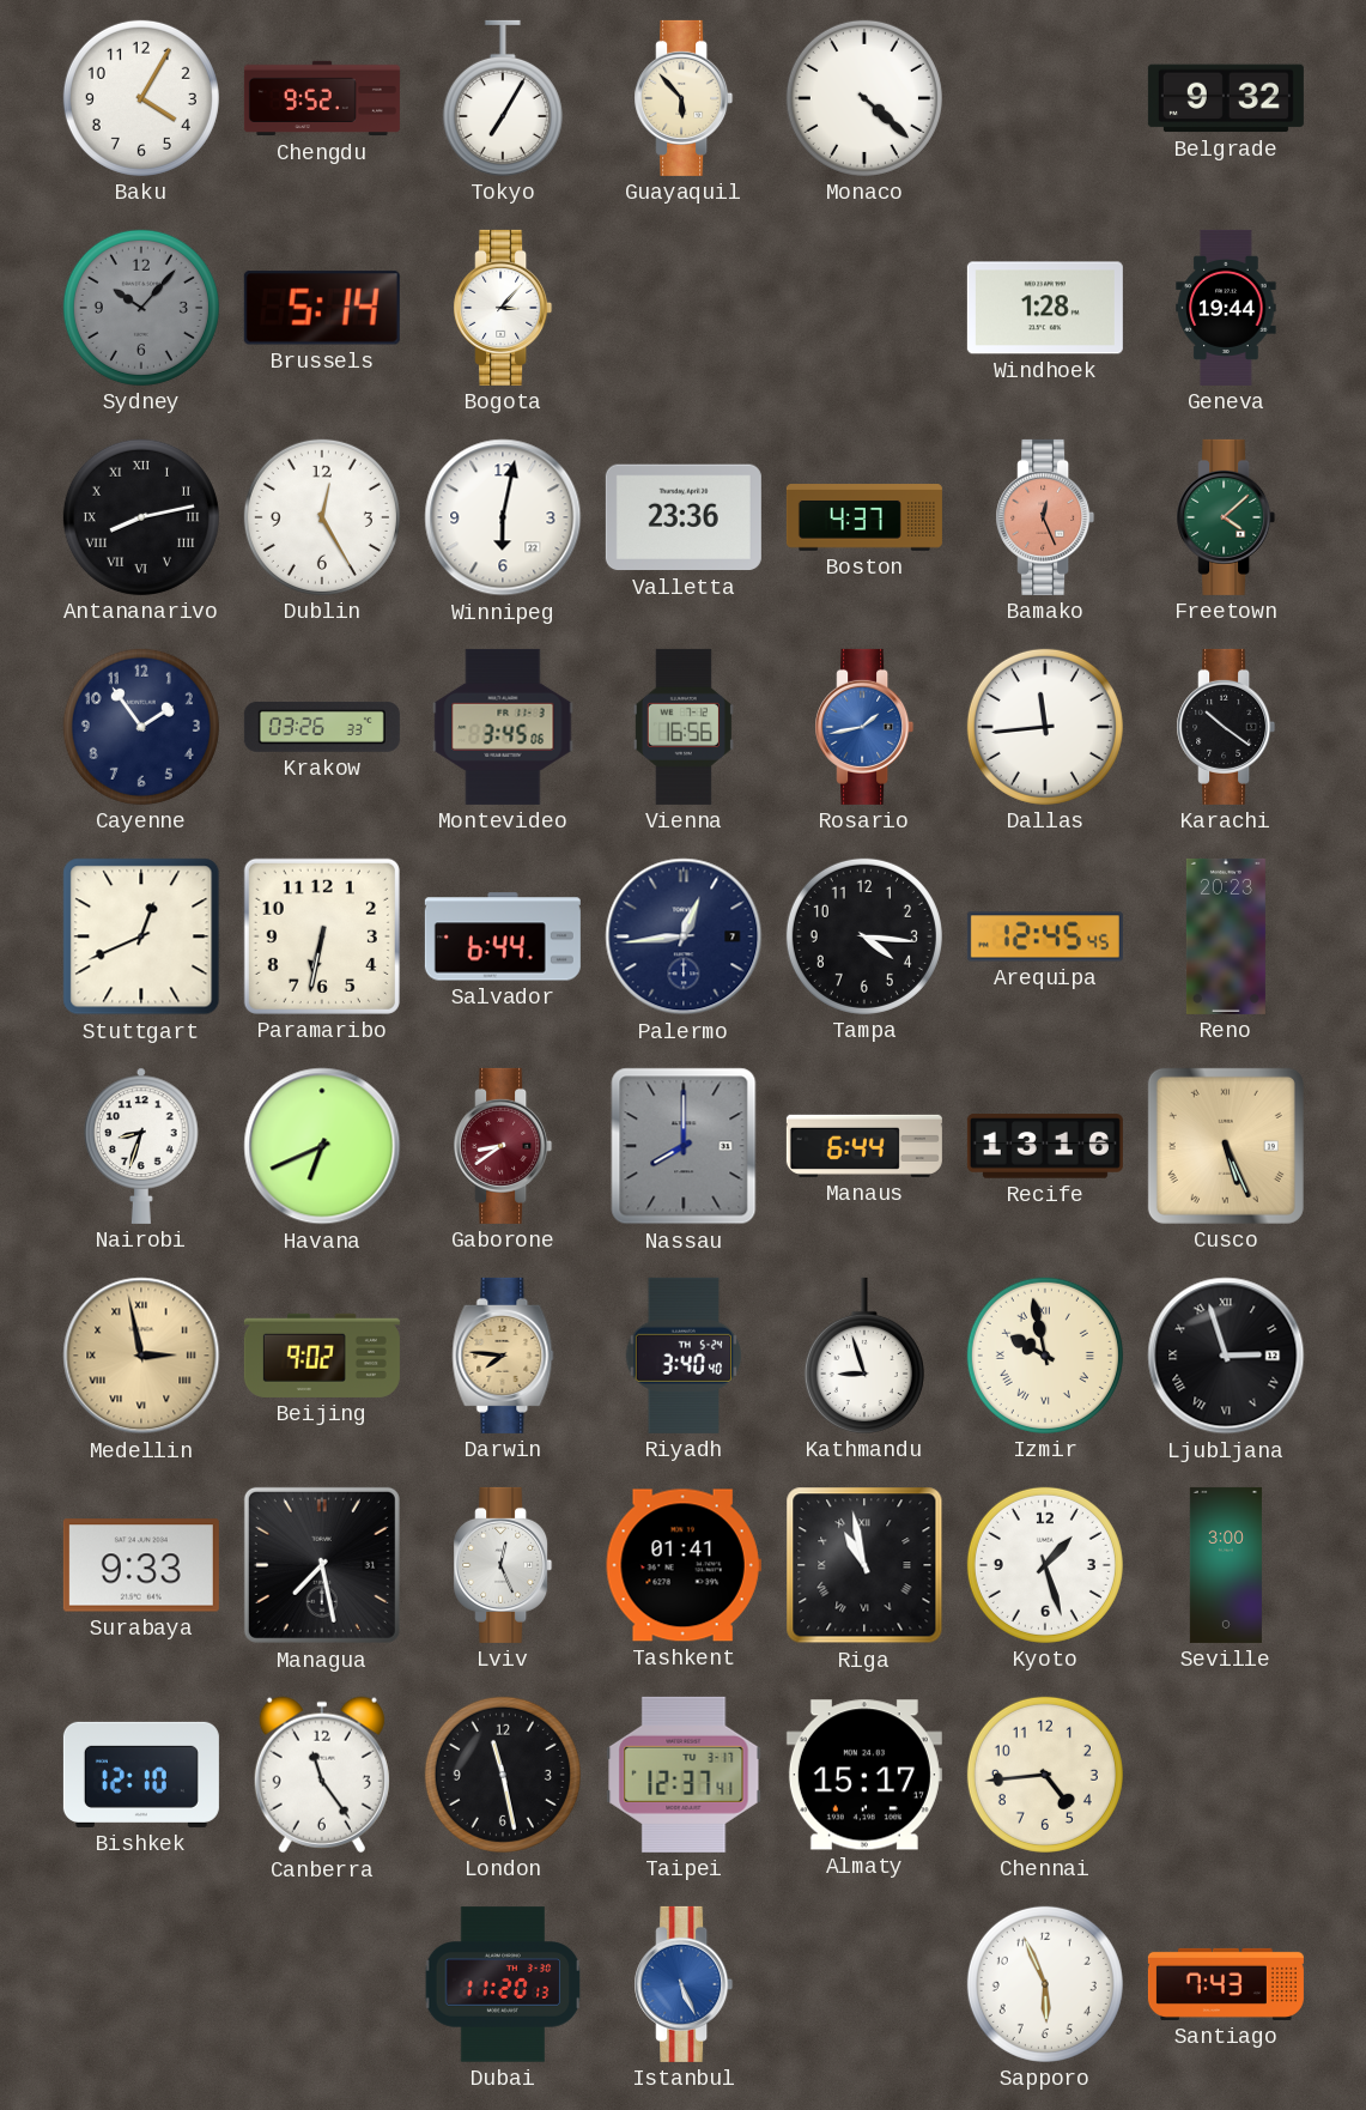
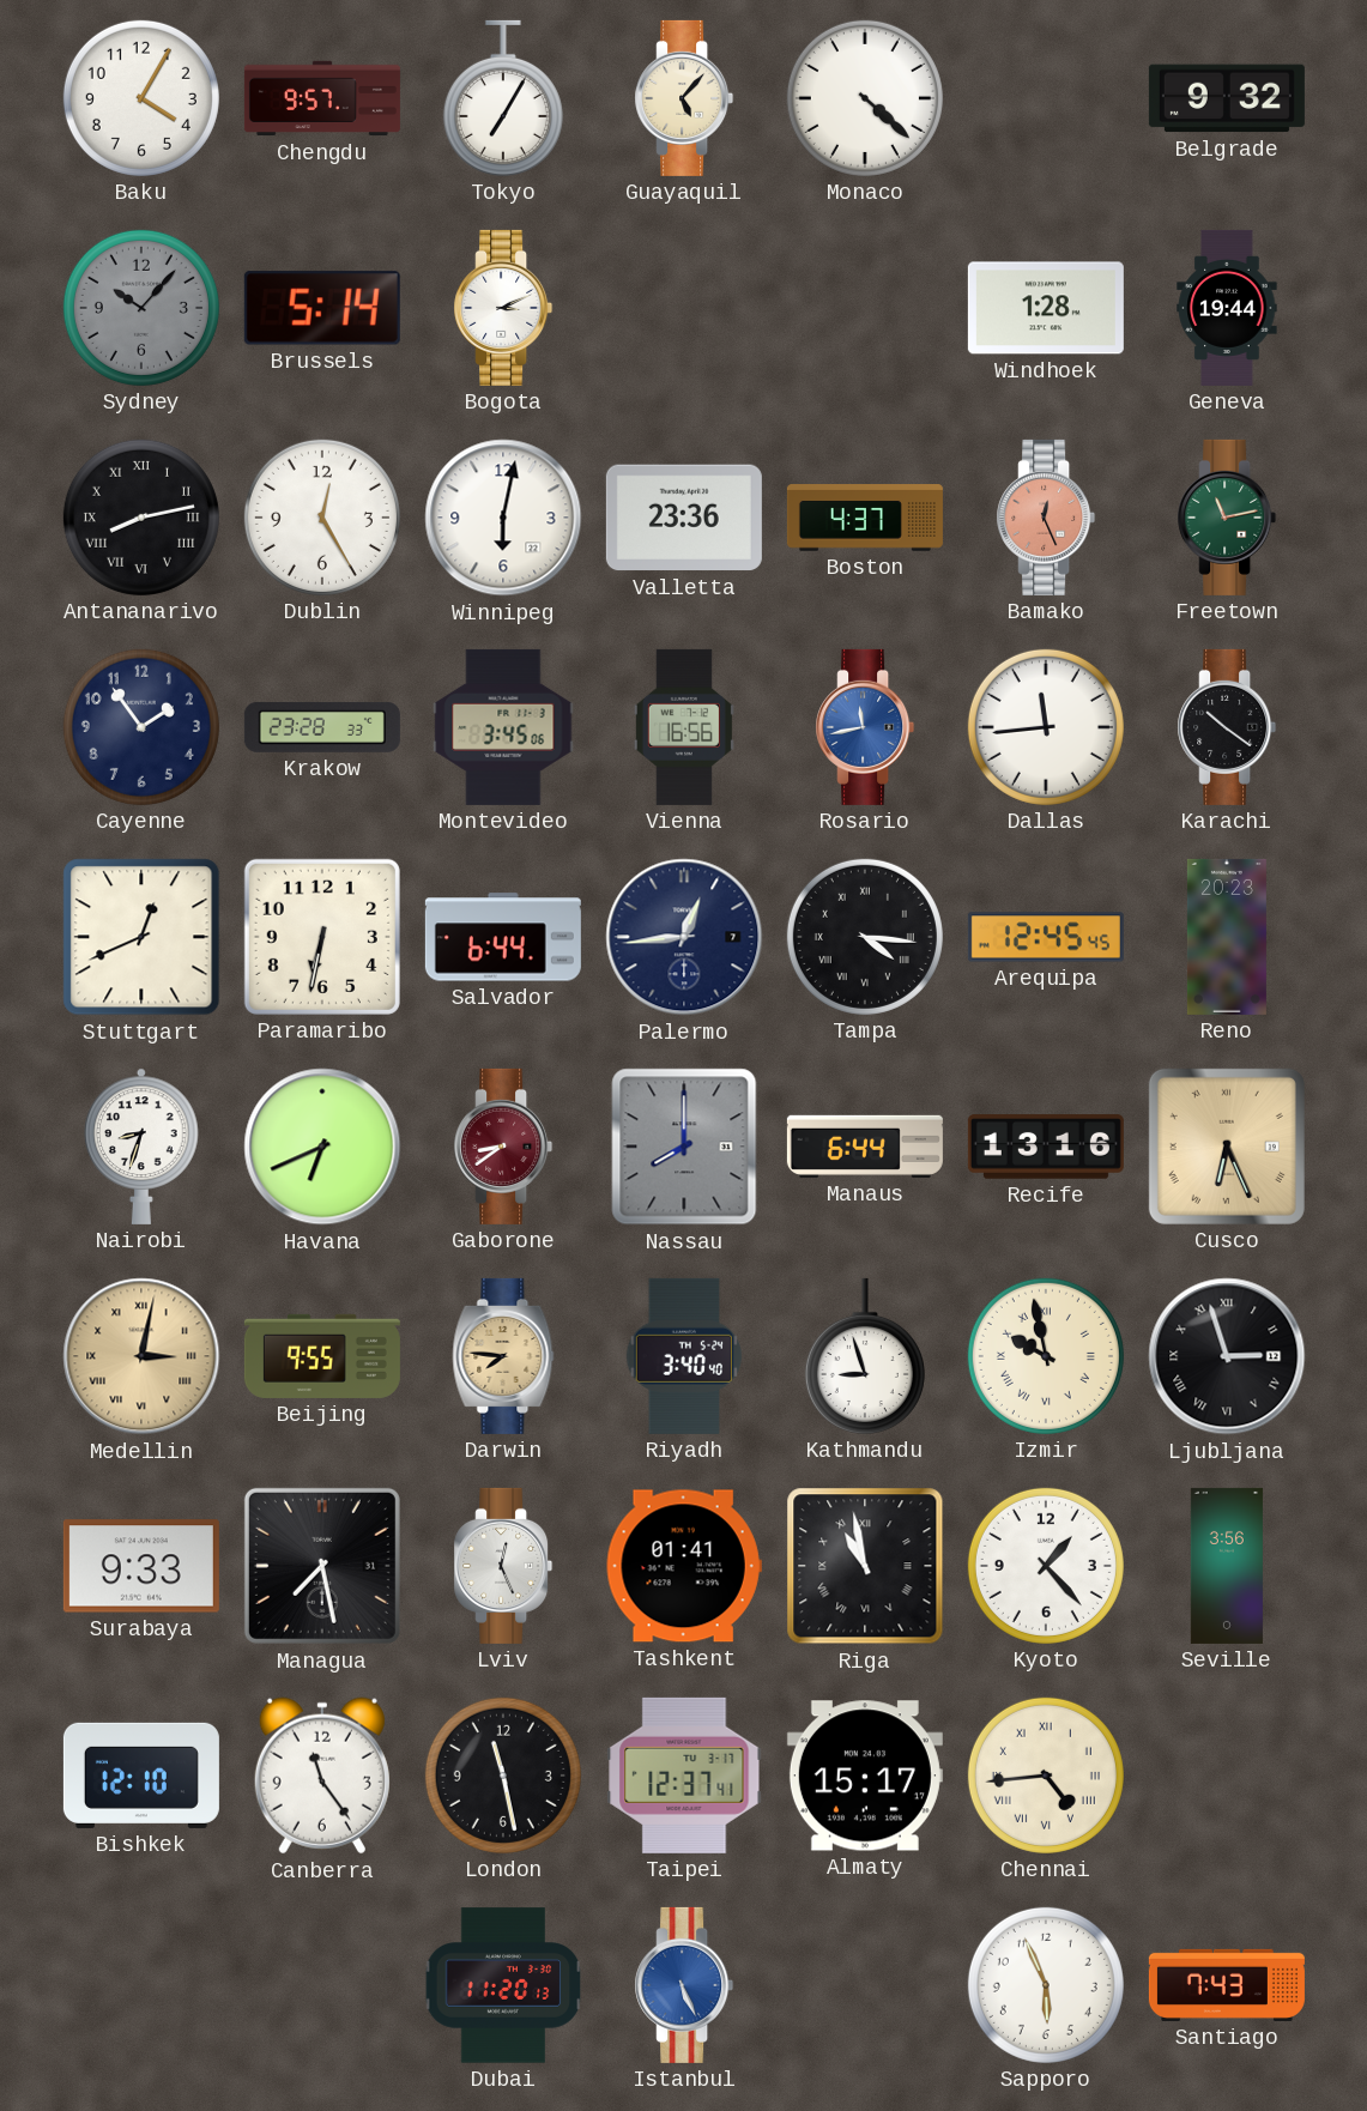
Chengdu: 9:52 -> 9:57
Guayaquil: 5:53 -> 5:07
Bogota: 3:07 -> 3:11
Freetown: 4:08 -> 11:13
Krakow: 03:26 -> 23:28
Rosario: 1:43 -> 11:43
Tampa numerals: Arabic -> Roman
Cusco: 5:26 -> 6:26
Medellin: 2:58 -> 3:02
Beijing: 9:02 -> 9:55
Kyoto: 1:27 -> 1:23
Seville: 3:00 -> 3:56
Chennai numerals: Arabic -> Roman
